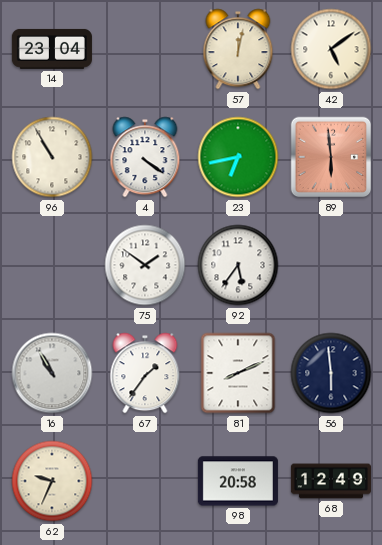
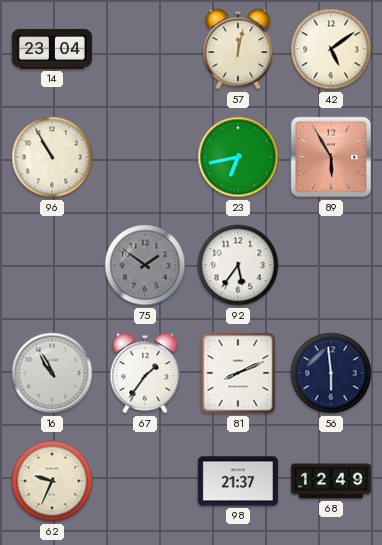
4: 4:21 -> none
89: 5:59 -> 5:55
75 dial: white -> grey
98: 20:58 -> 21:37
